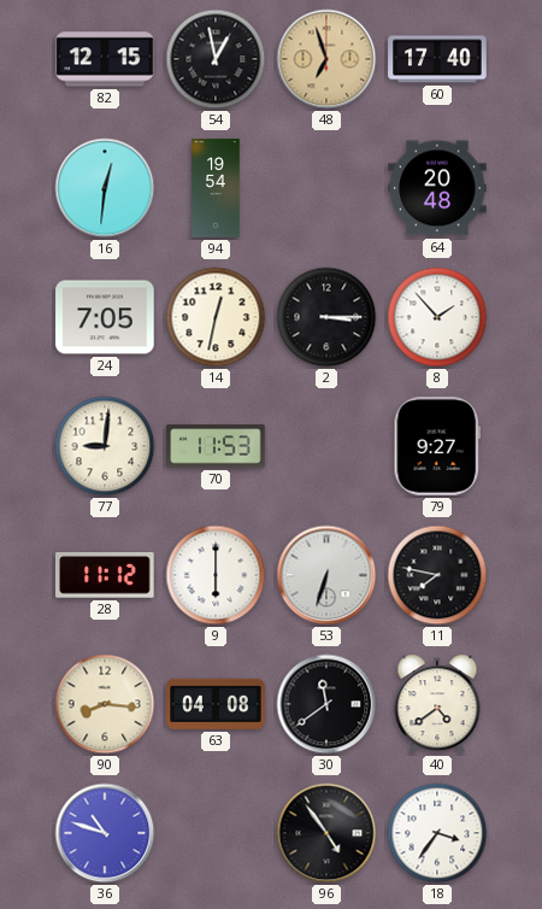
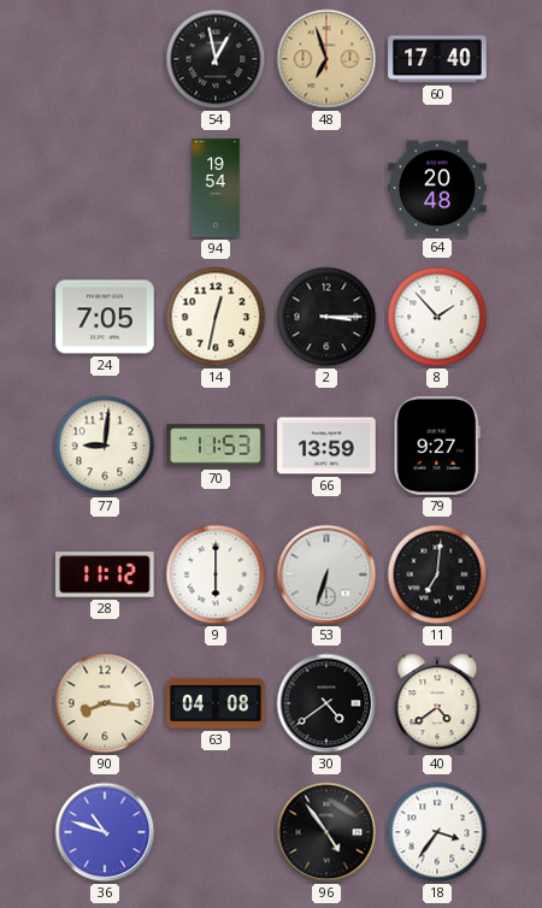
82: 12:15 -> none
16: 12:31 -> none
66: none -> 13:59
11: 7:47 -> 7:01
30: 11:39 -> 4:39
